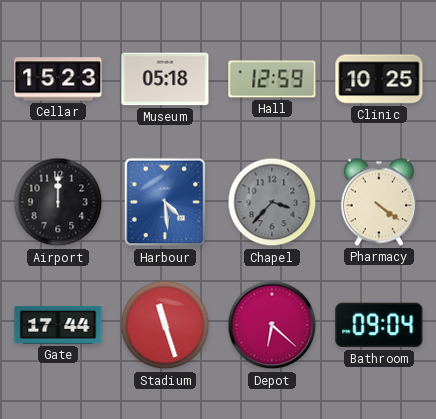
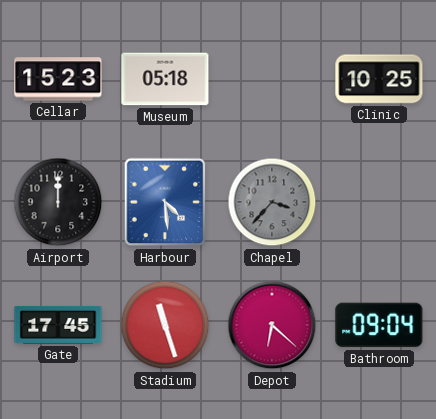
Hall: 12:59 -> none
Pharmacy: 4:21 -> none
Gate: 17:44 -> 17:45
